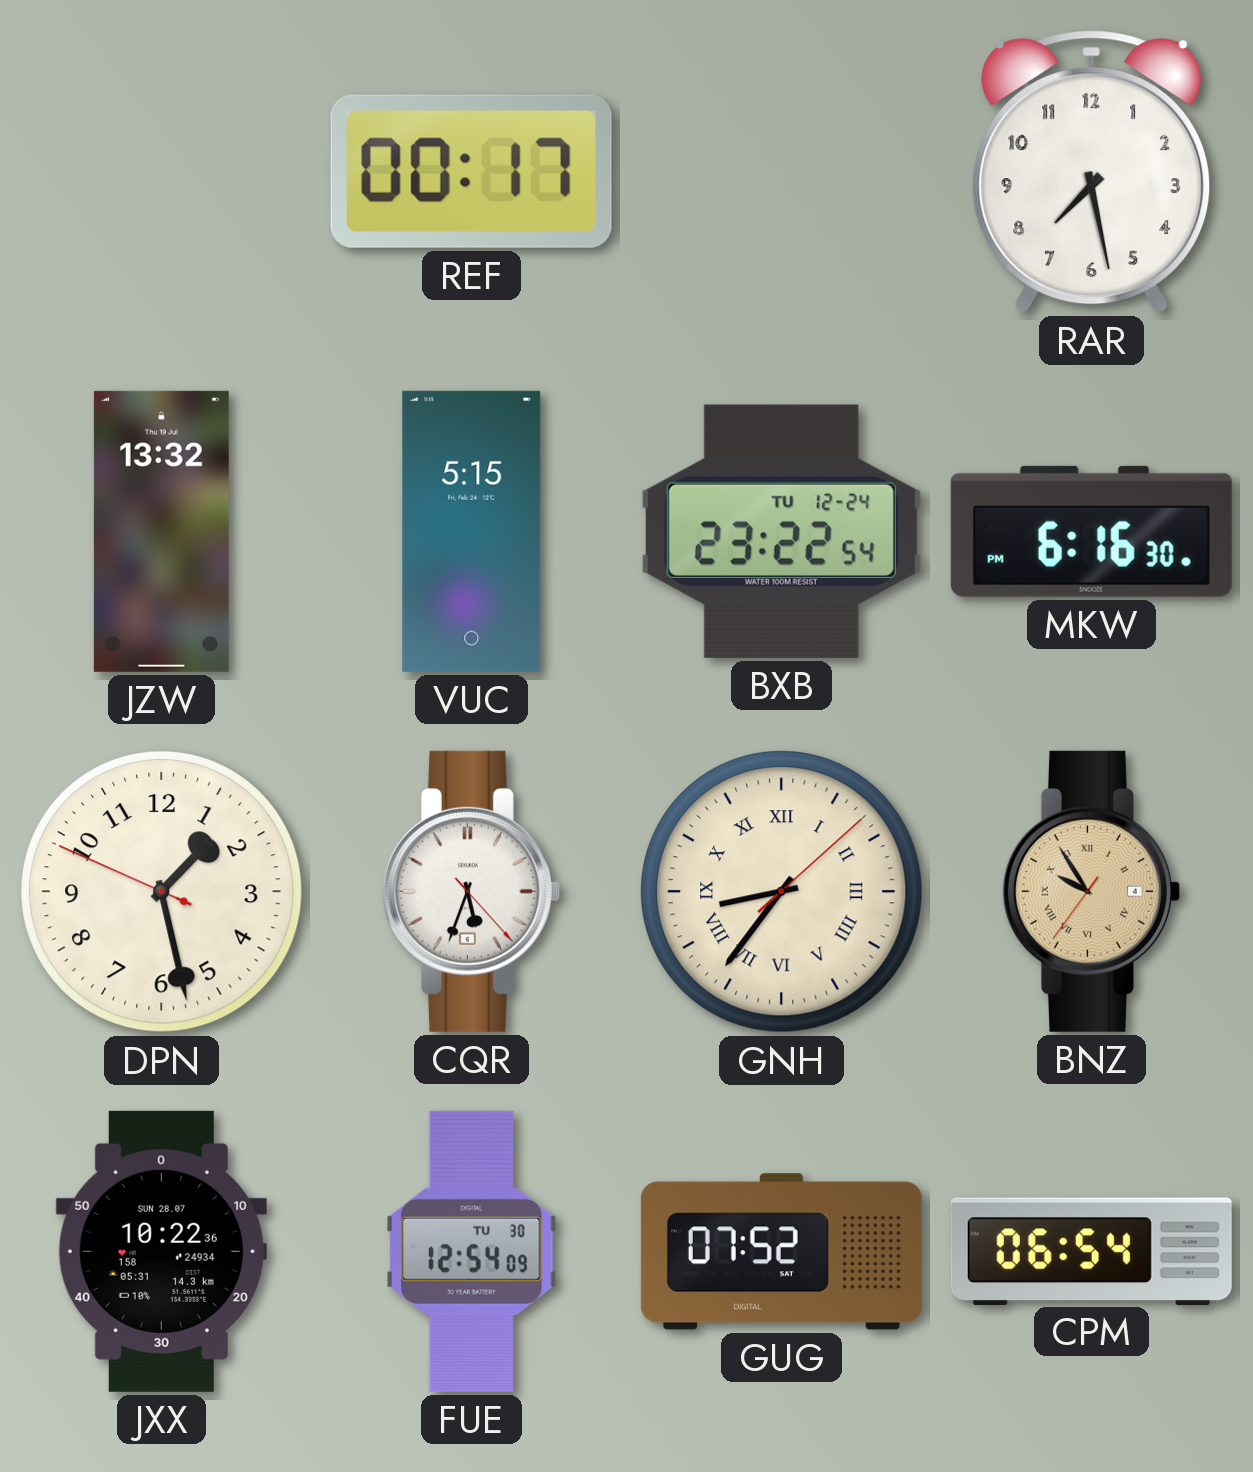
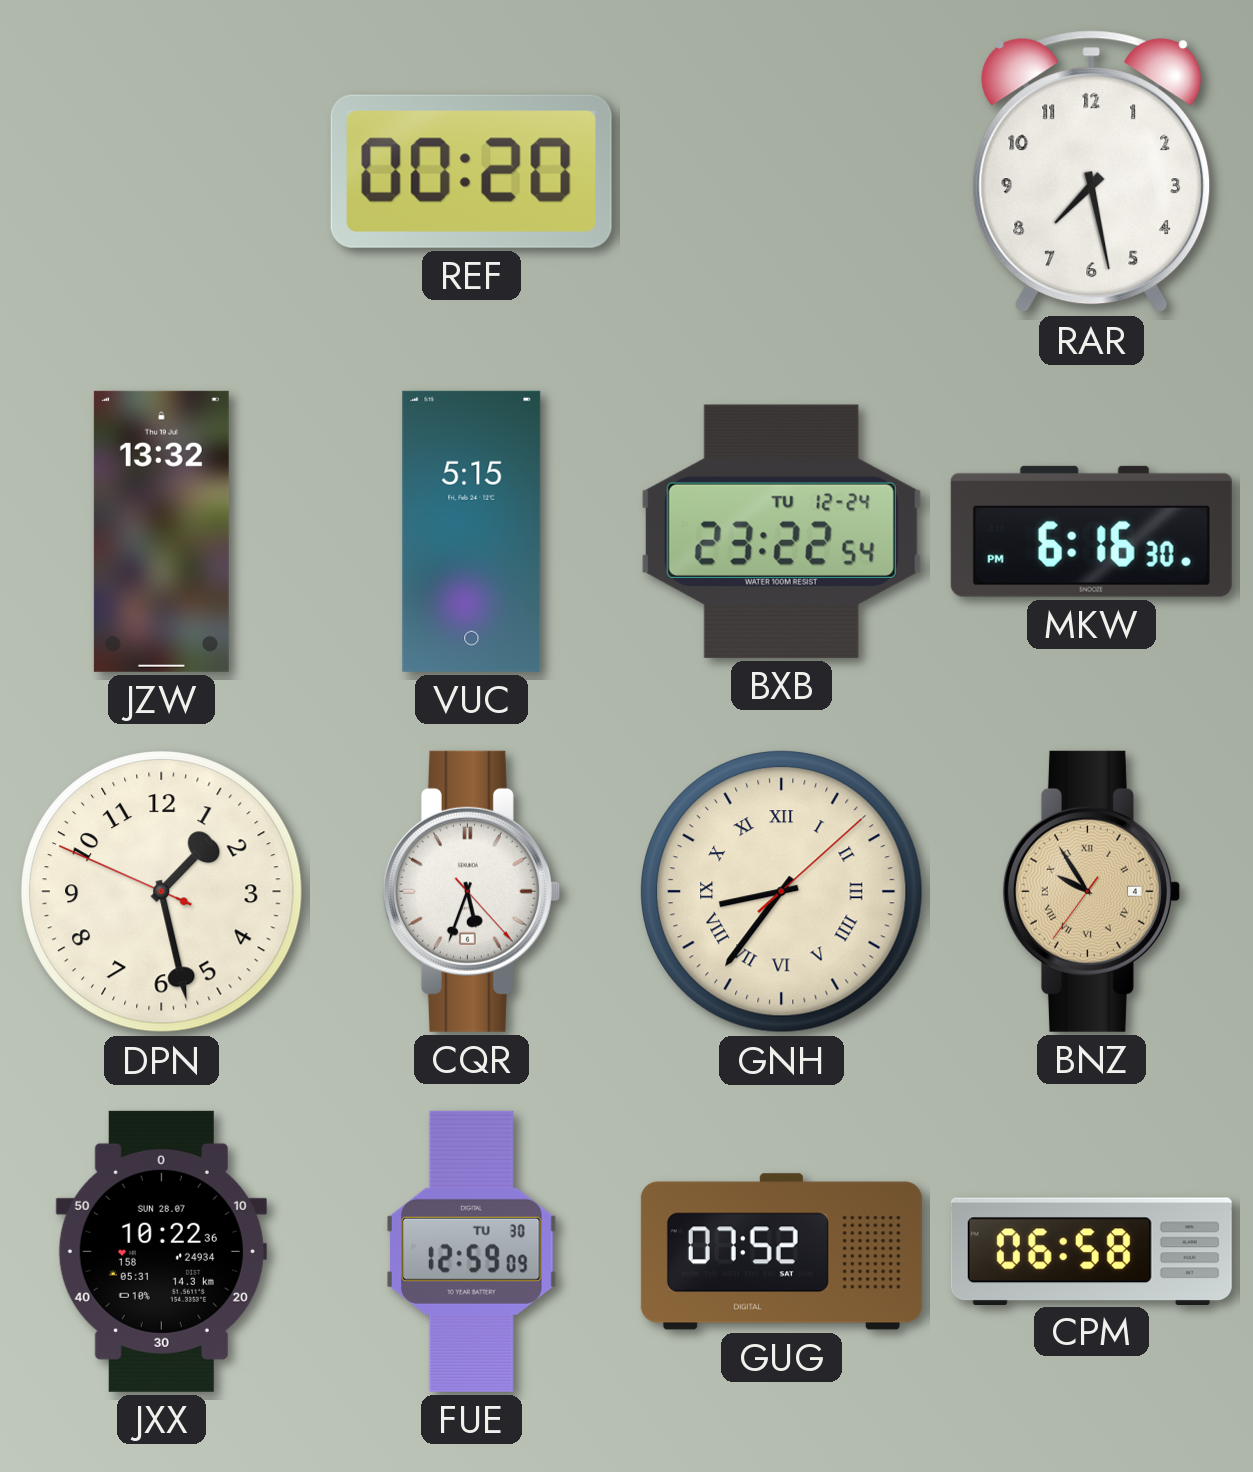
REF: 00:17 -> 00:20
FUE: 12:54 -> 12:59
CPM: 06:54 -> 06:58
